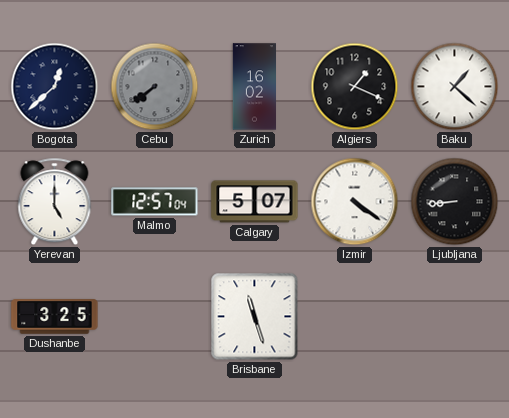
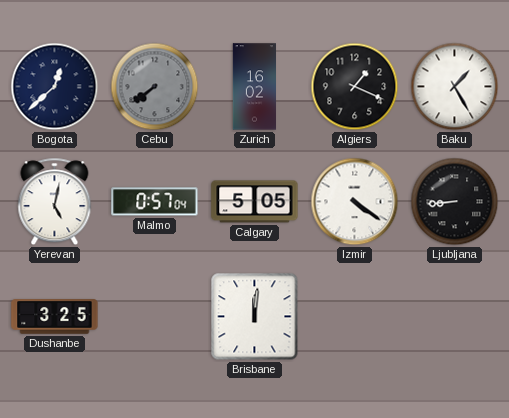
Baku: 1:22 -> 1:25
Yerevan: 5:00 -> 5:02
Malmo: 12:57 -> 0:57
Calgary: 5:07 -> 5:05
Brisbane: 11:27 -> 12:01
